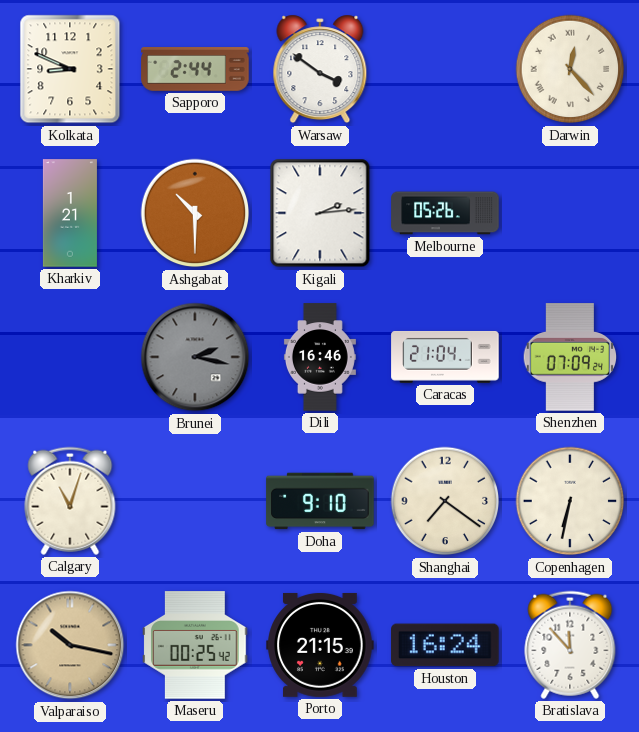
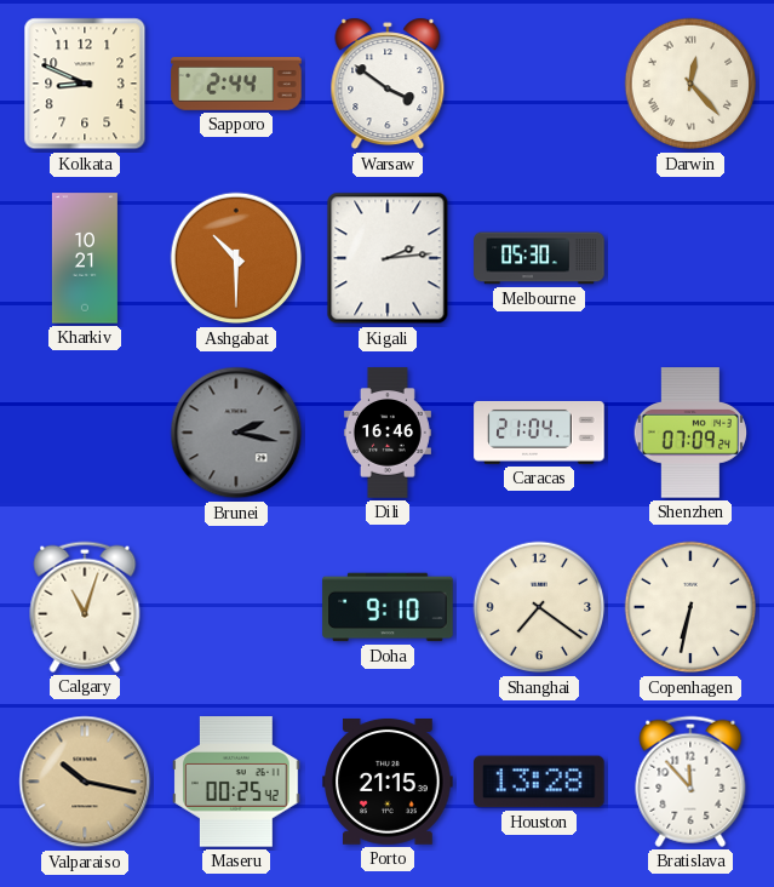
Kharkiv: 1:21 -> 10:21
Melbourne: 05:26 -> 05:30
Houston: 16:24 -> 13:28
